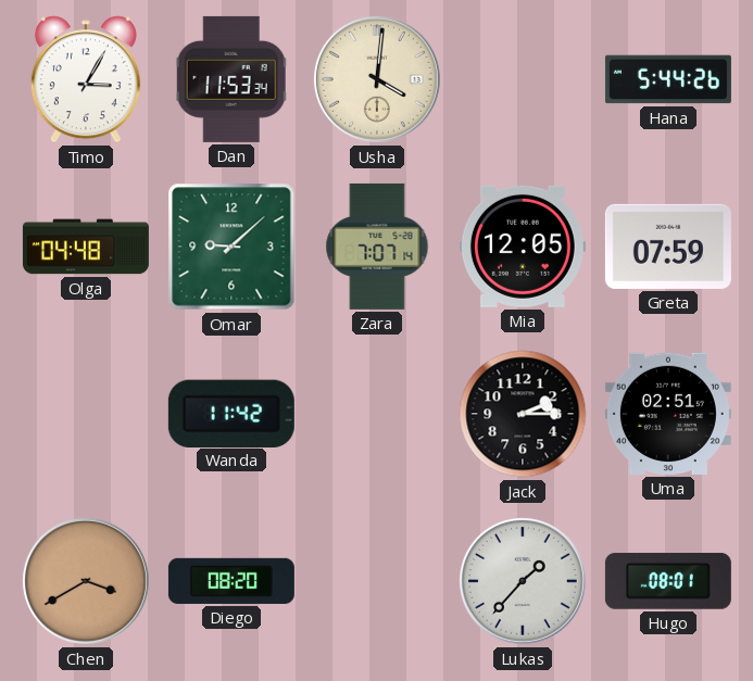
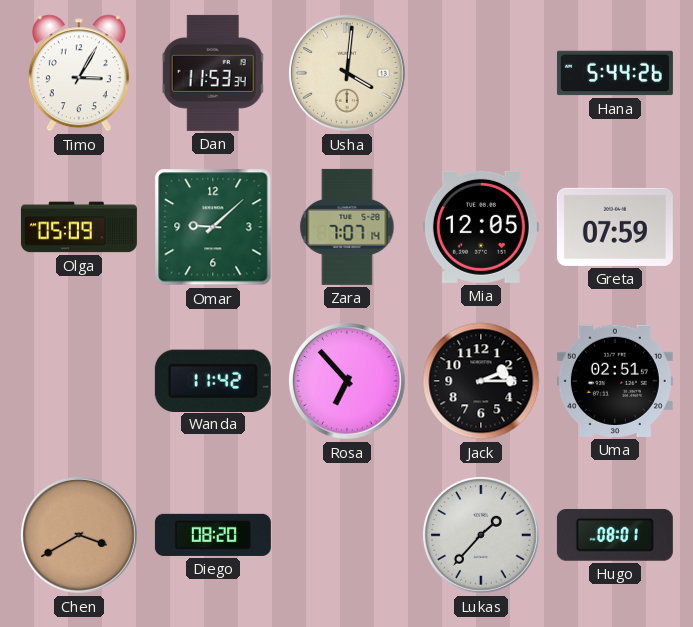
Olga: 04:48 -> 05:09
Rosa: none -> 6:53
